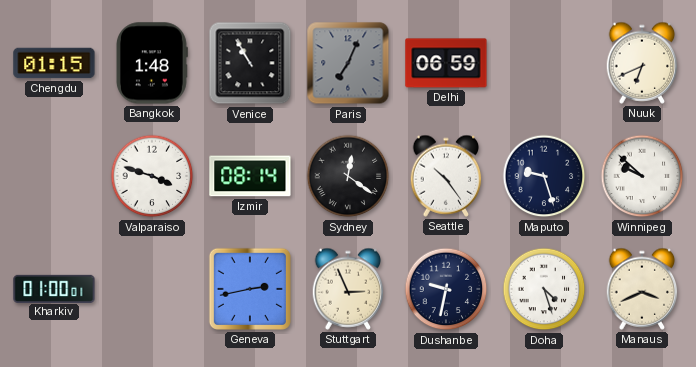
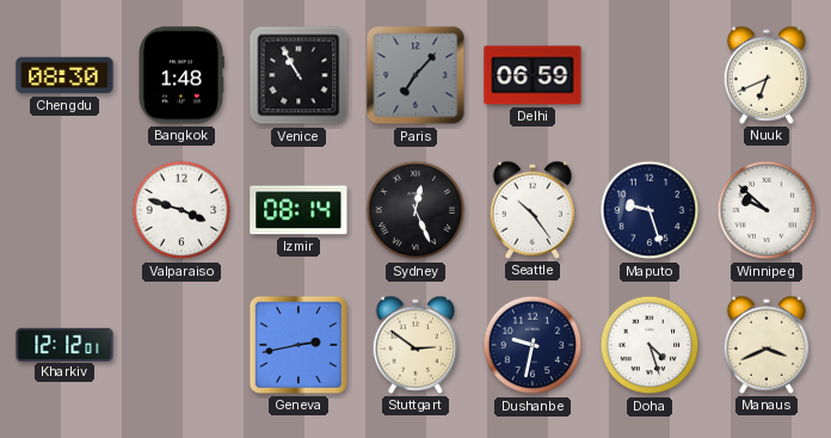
Chengdu: 01:15 -> 08:30
Paris: 7:04 -> 7:07
Sydney: 12:21 -> 12:26
Kharkiv: 01:00 -> 12:12
Stuttgart: 2:56 -> 2:51
